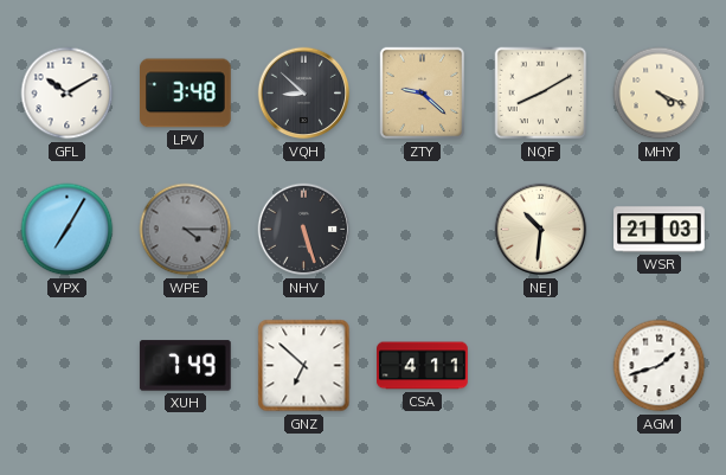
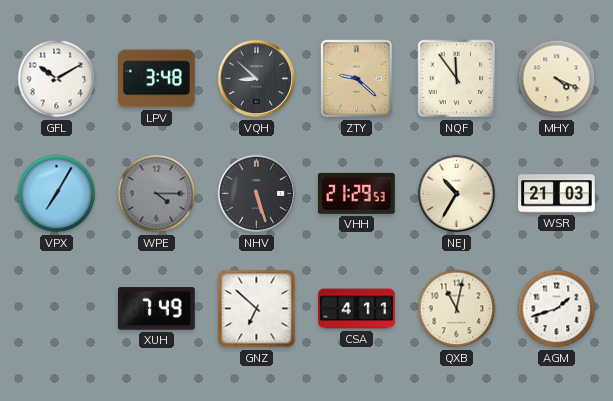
NQF: 8:10 -> 11:54
VHH: none -> 21:29
NEJ: 10:31 -> 10:35
QXB: none -> 11:02
